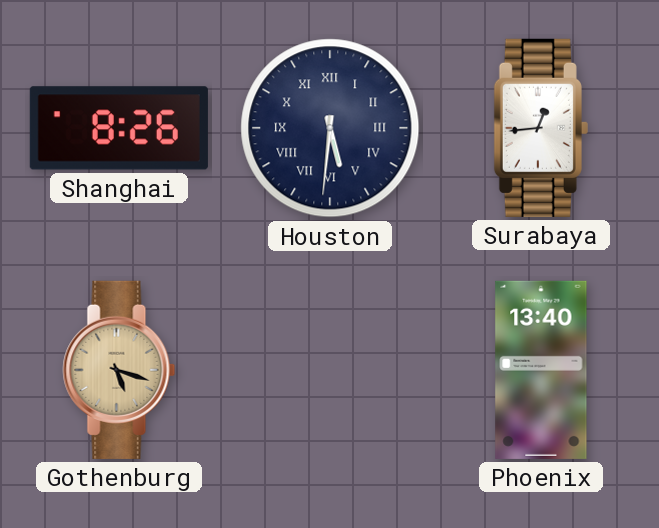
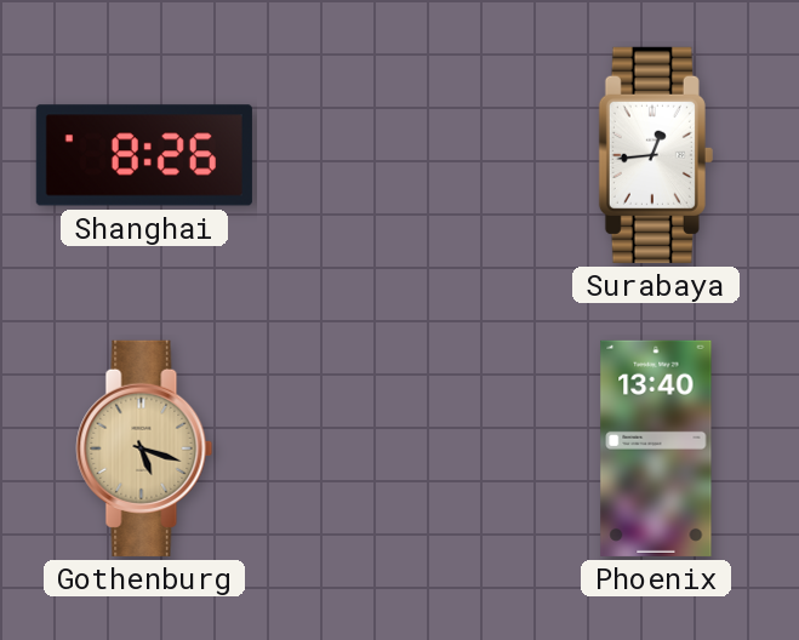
Houston: 5:31 -> none
